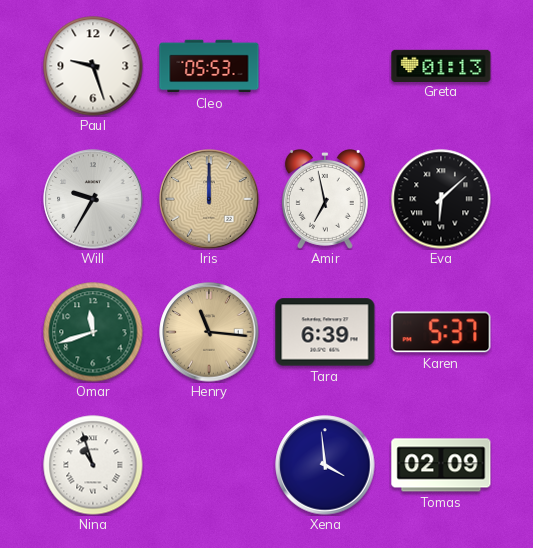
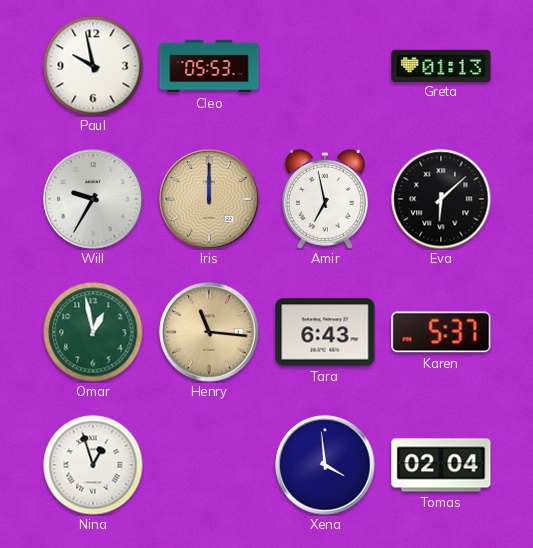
Paul: 9:27 -> 9:58
Omar: 11:42 -> 12:58
Tara: 6:39 -> 6:43
Nina: 10:57 -> 12:57
Tomas: 02:09 -> 02:04
